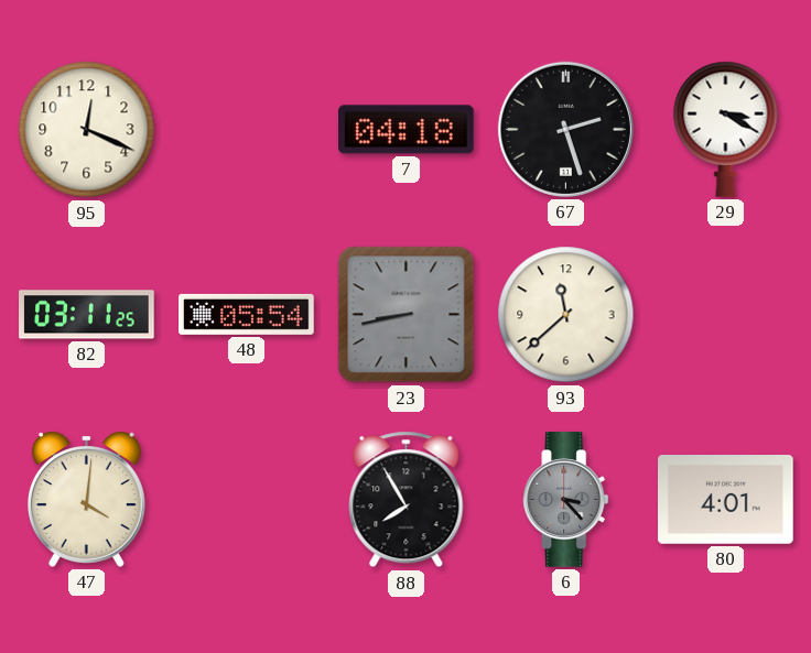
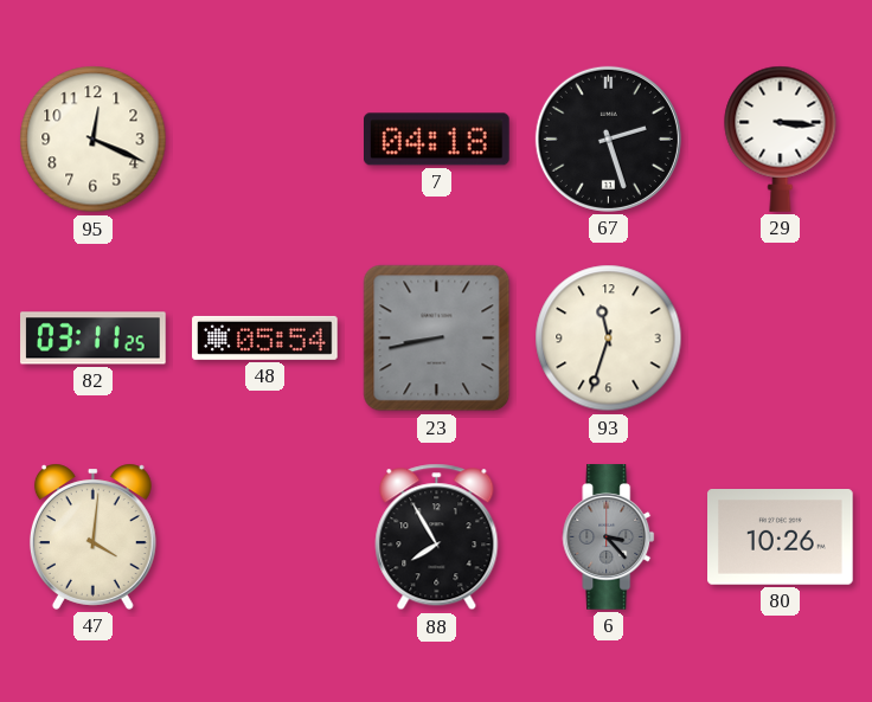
29: 3:20 -> 3:16
93: 11:38 -> 11:33
80: 4:01 -> 10:26
